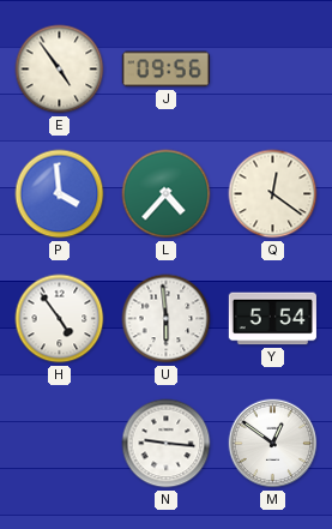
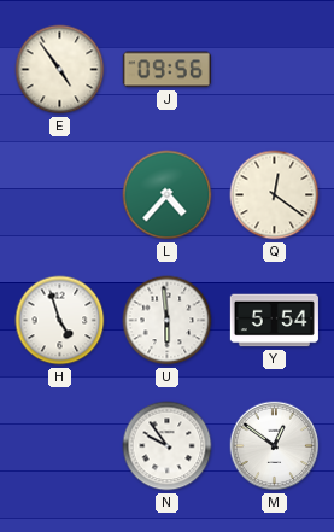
P: 3:59 -> none
H: 4:54 -> 4:57
N: 9:16 -> 9:54
